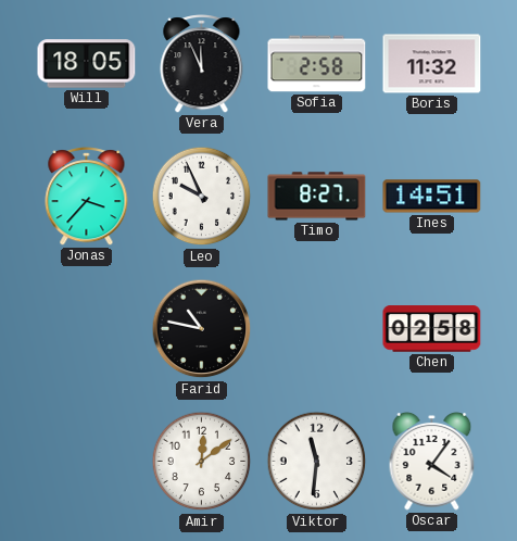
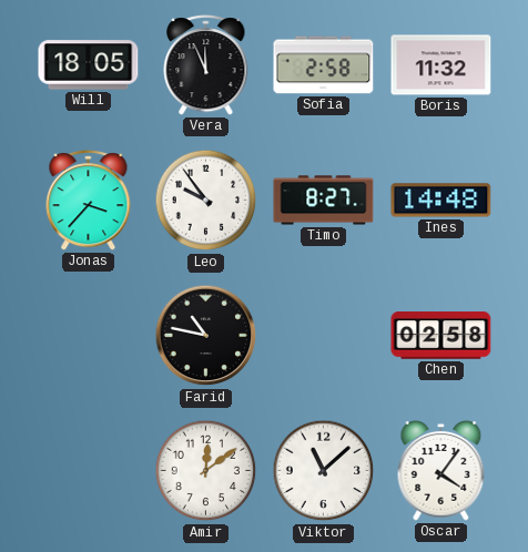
Leo: 9:56 -> 9:54
Ines: 14:51 -> 14:48
Viktor: 11:31 -> 11:08
